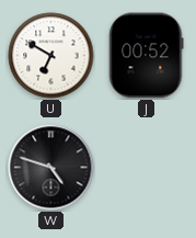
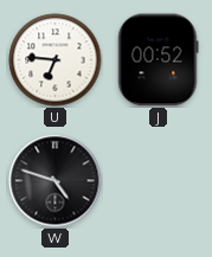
U: 6:50 -> 6:46
